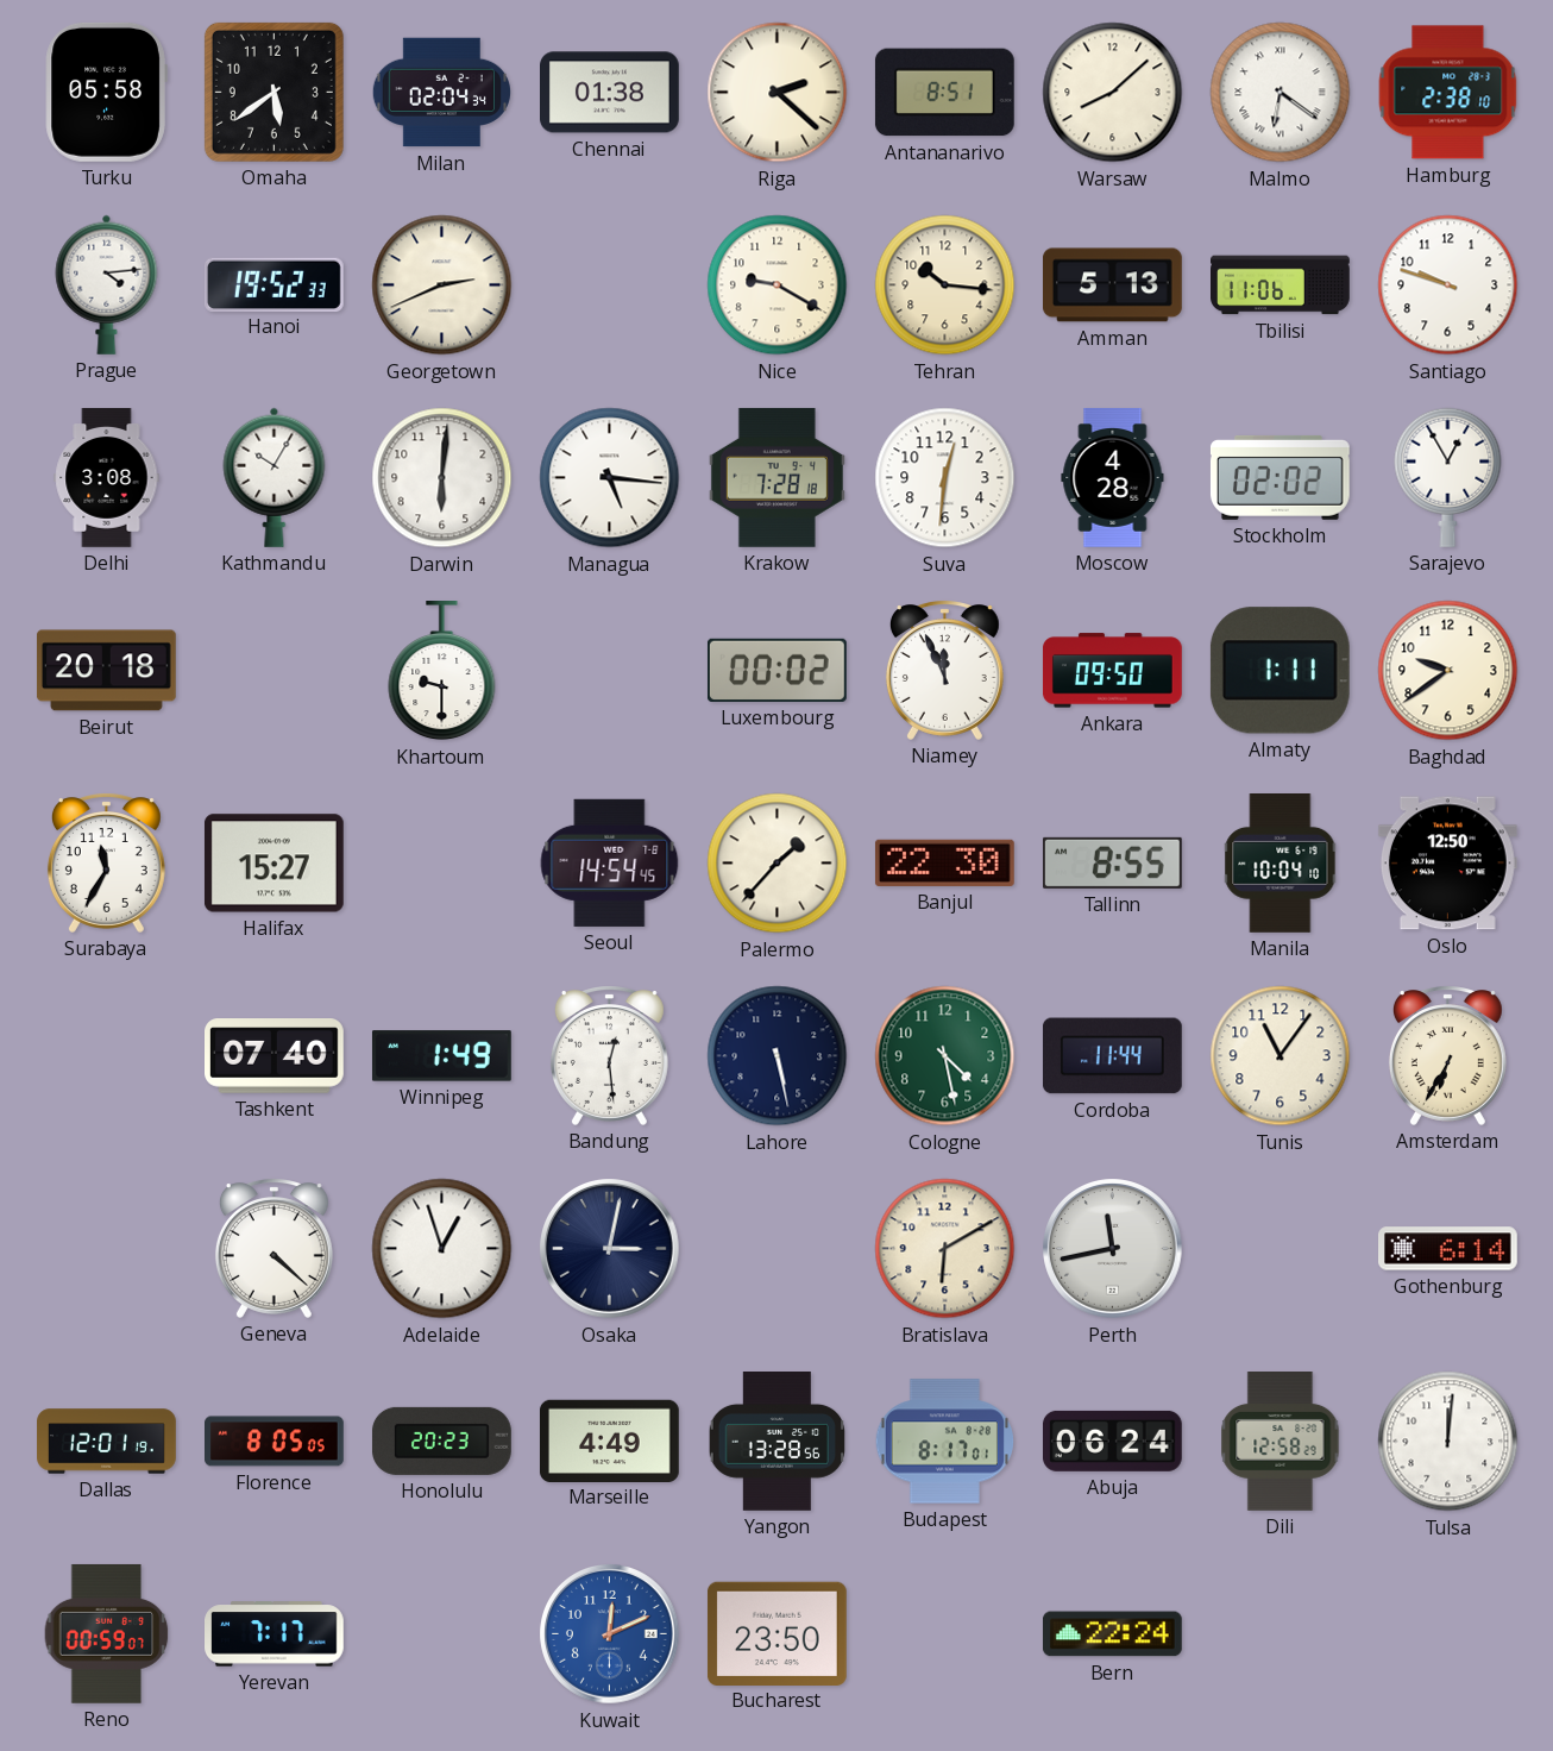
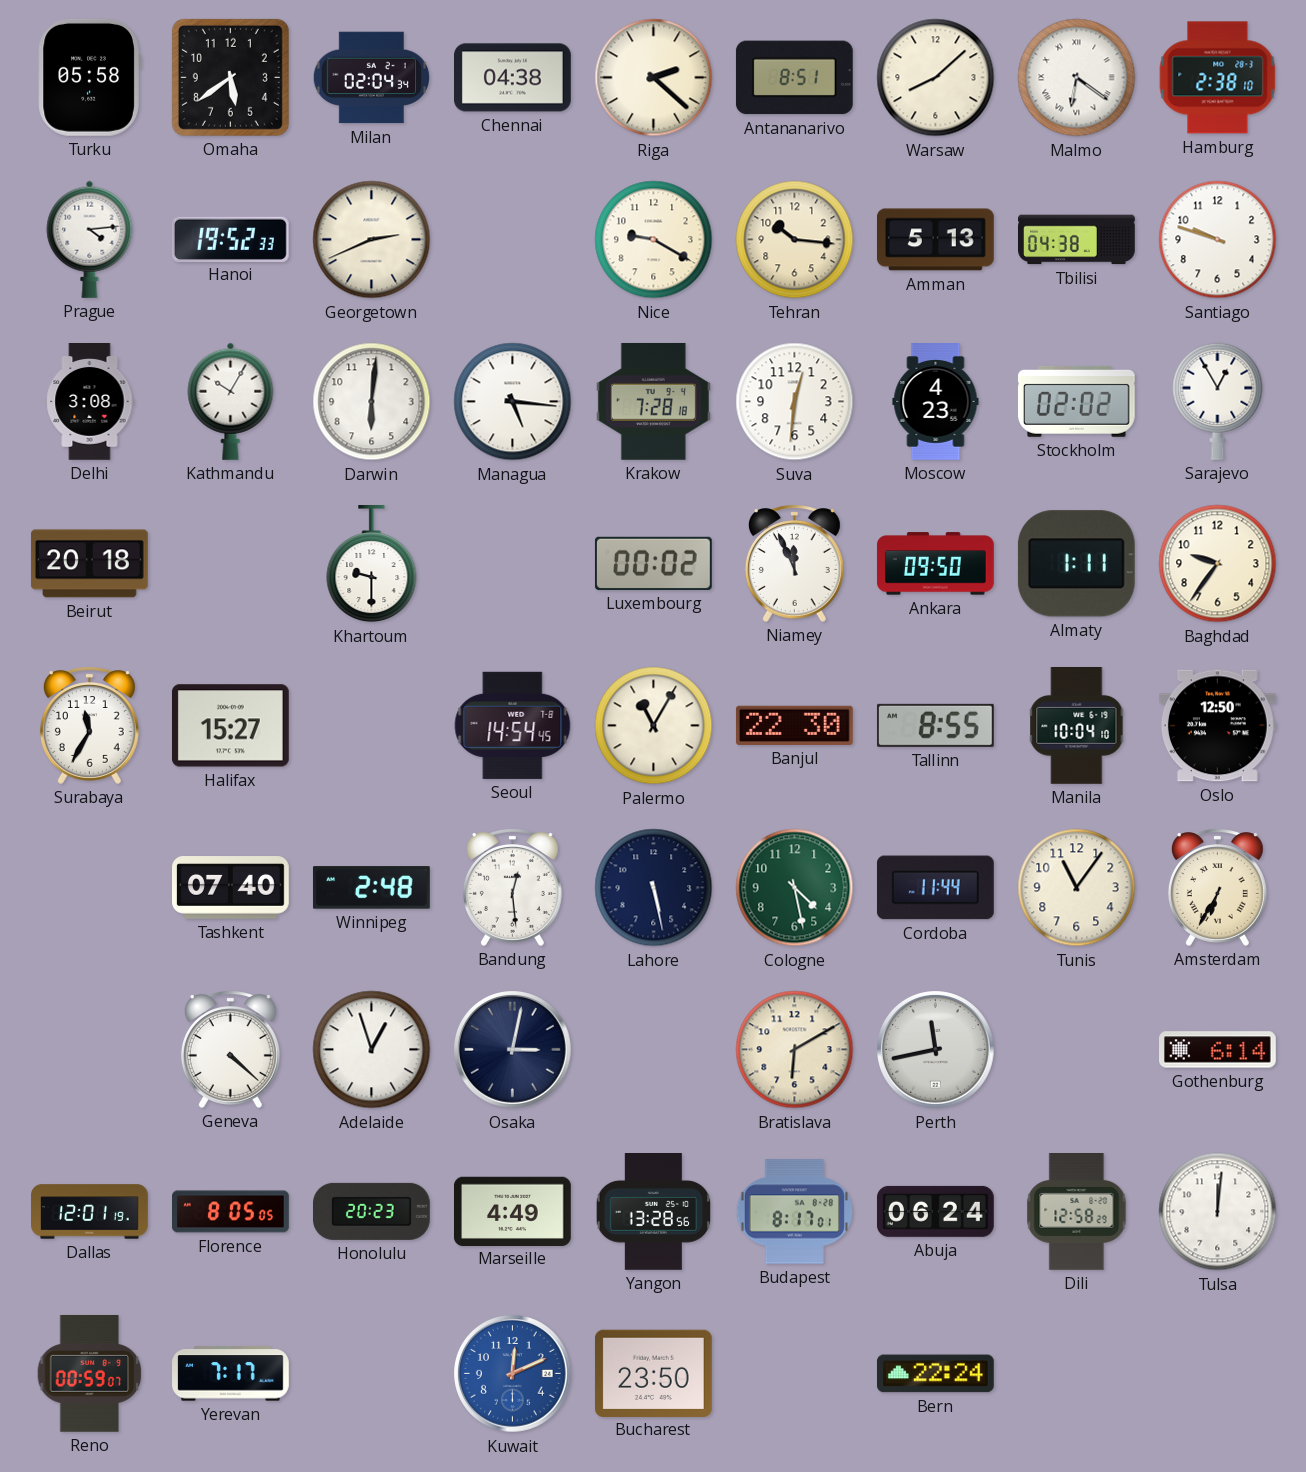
Chennai: 01:38 -> 04:38
Tbilisi: 11:06 -> 04:38
Moscow: 4:28 -> 4:23
Baghdad: 9:39 -> 9:36
Palermo: 1:37 -> 11:05
Winnipeg: 1:49 -> 2:48
